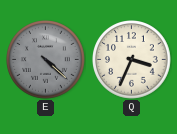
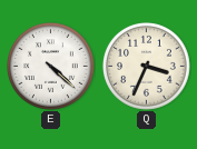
E dial: grey -> white
